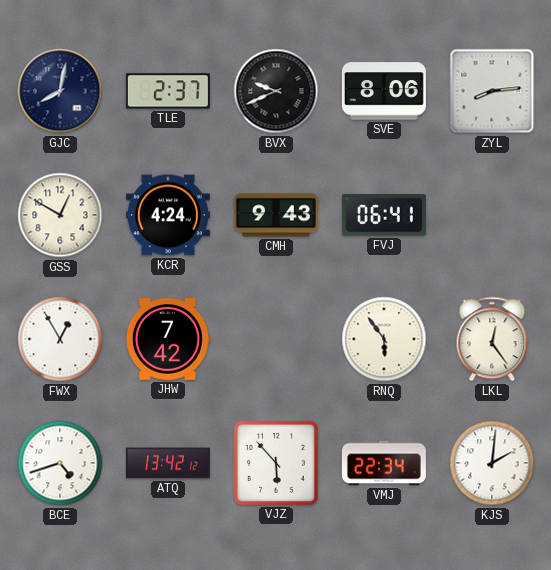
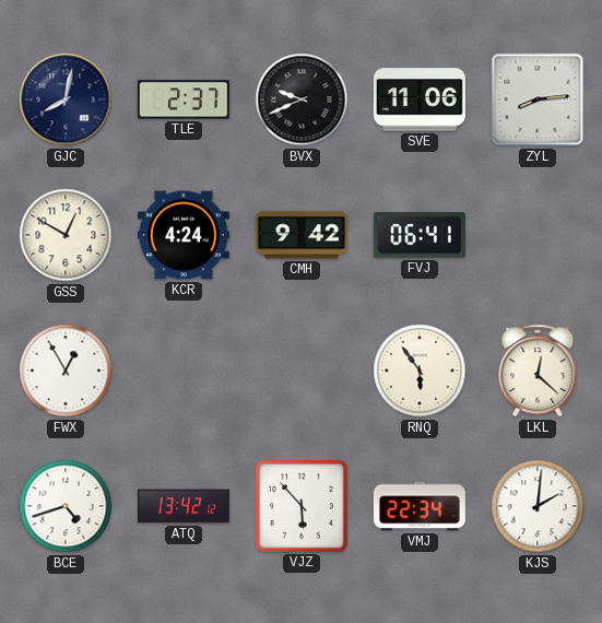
SVE: 8:06 -> 11:06
CMH: 9:43 -> 9:42
JHW: 7:42 -> none
LKL: 12:24 -> 12:22
